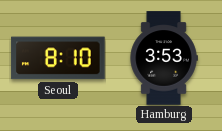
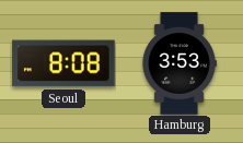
Seoul: 8:10 -> 8:08
